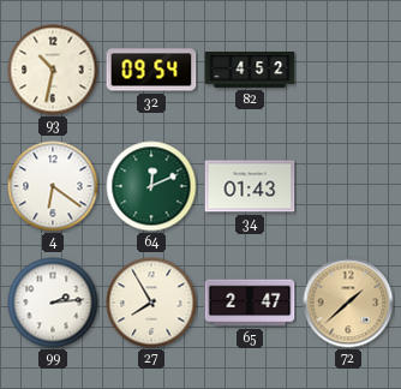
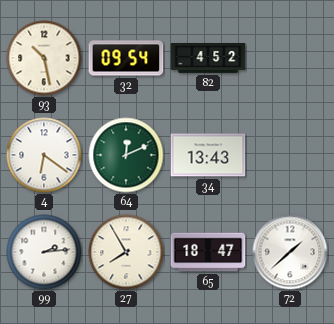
93: 10:32 -> 10:28
34: 01:43 -> 13:43
65: 2:47 -> 18:47
72 dial: champagne -> white
